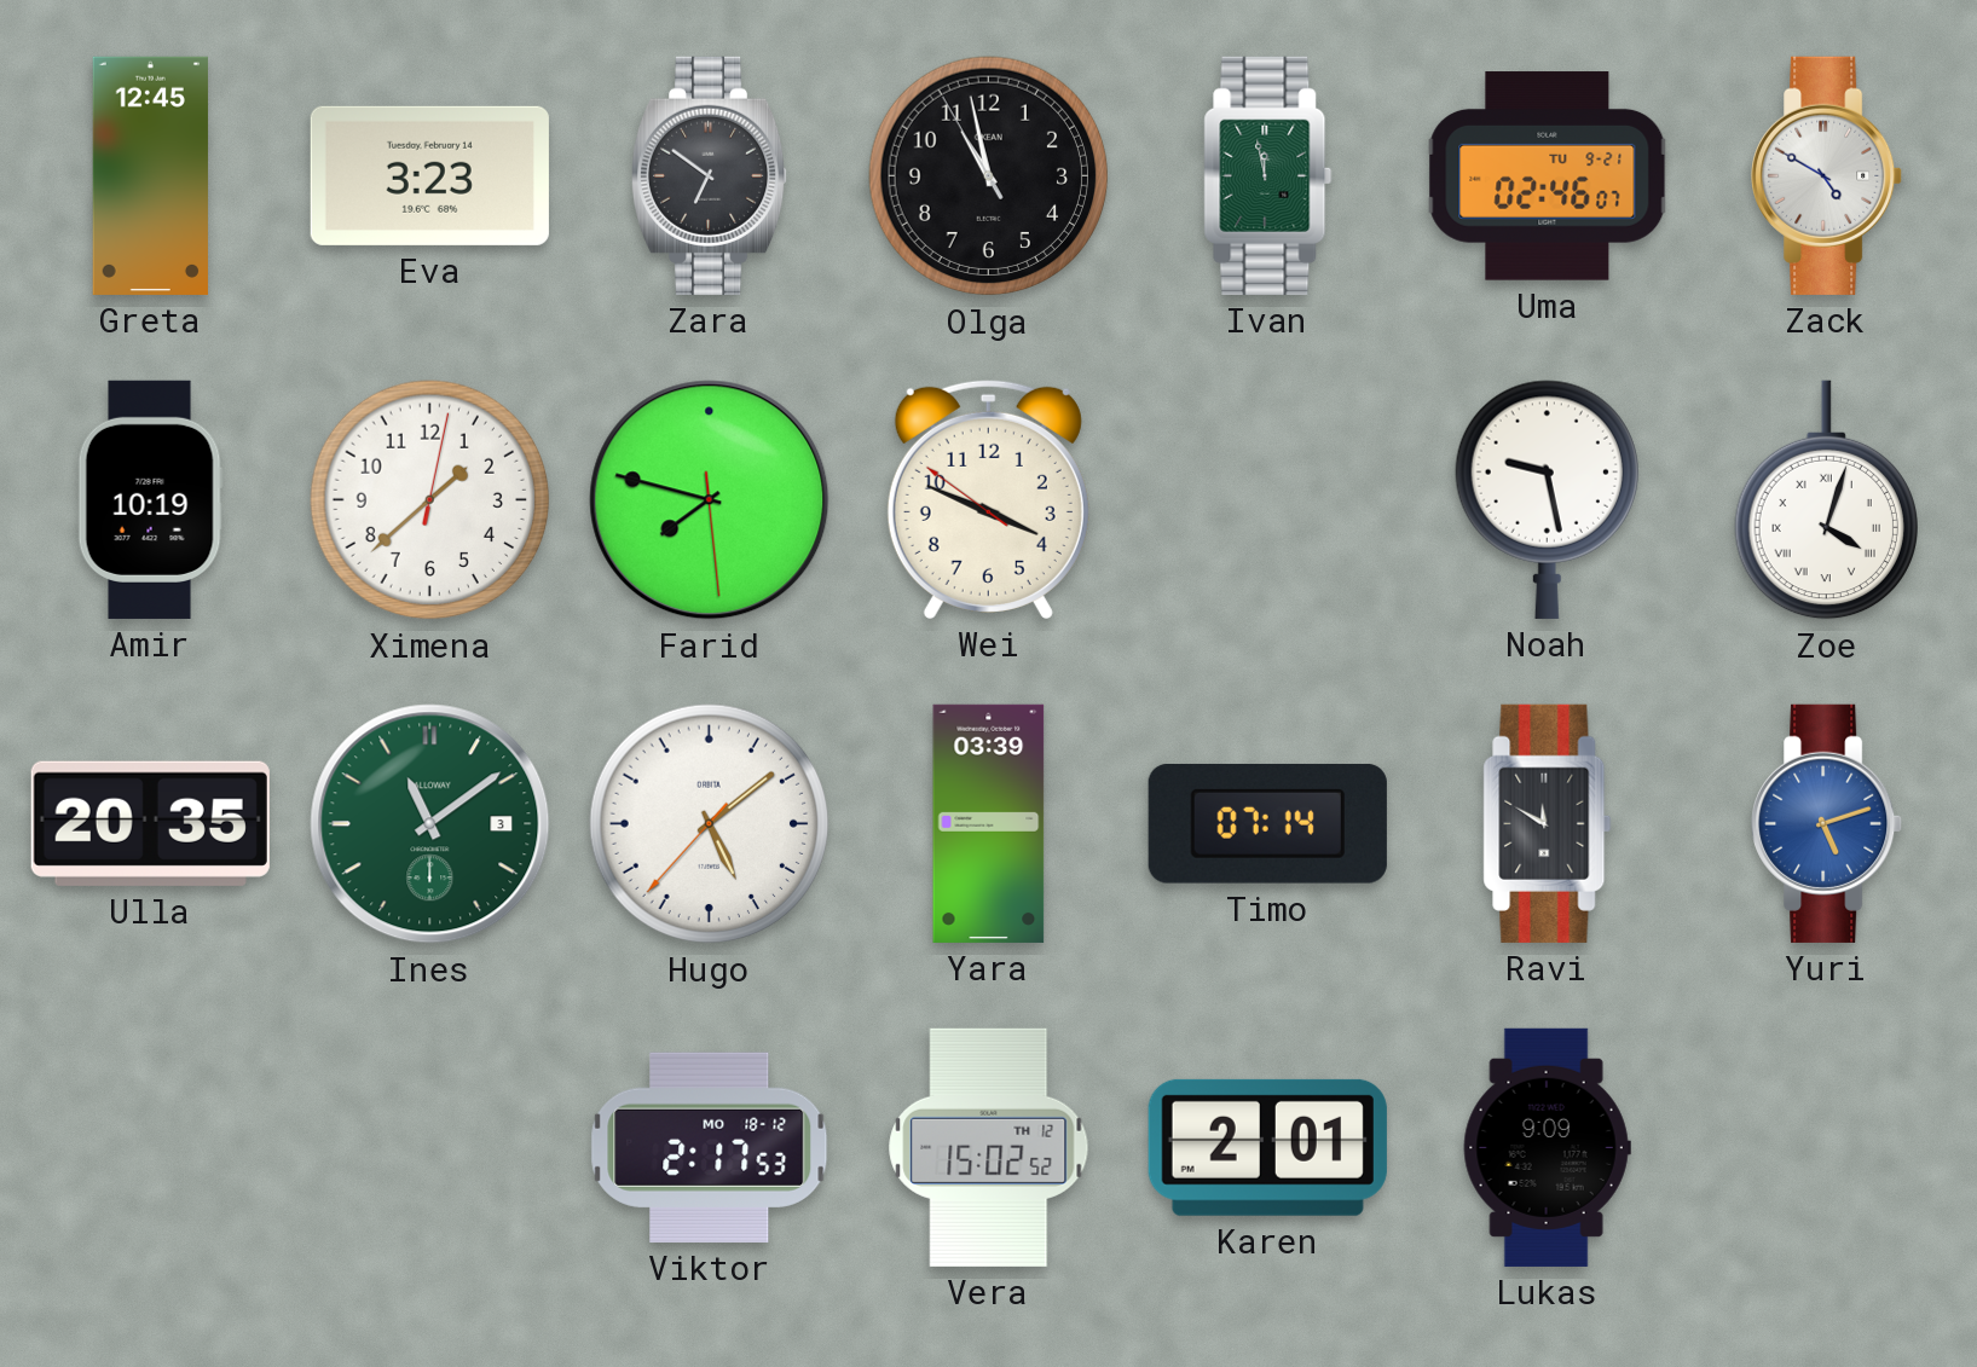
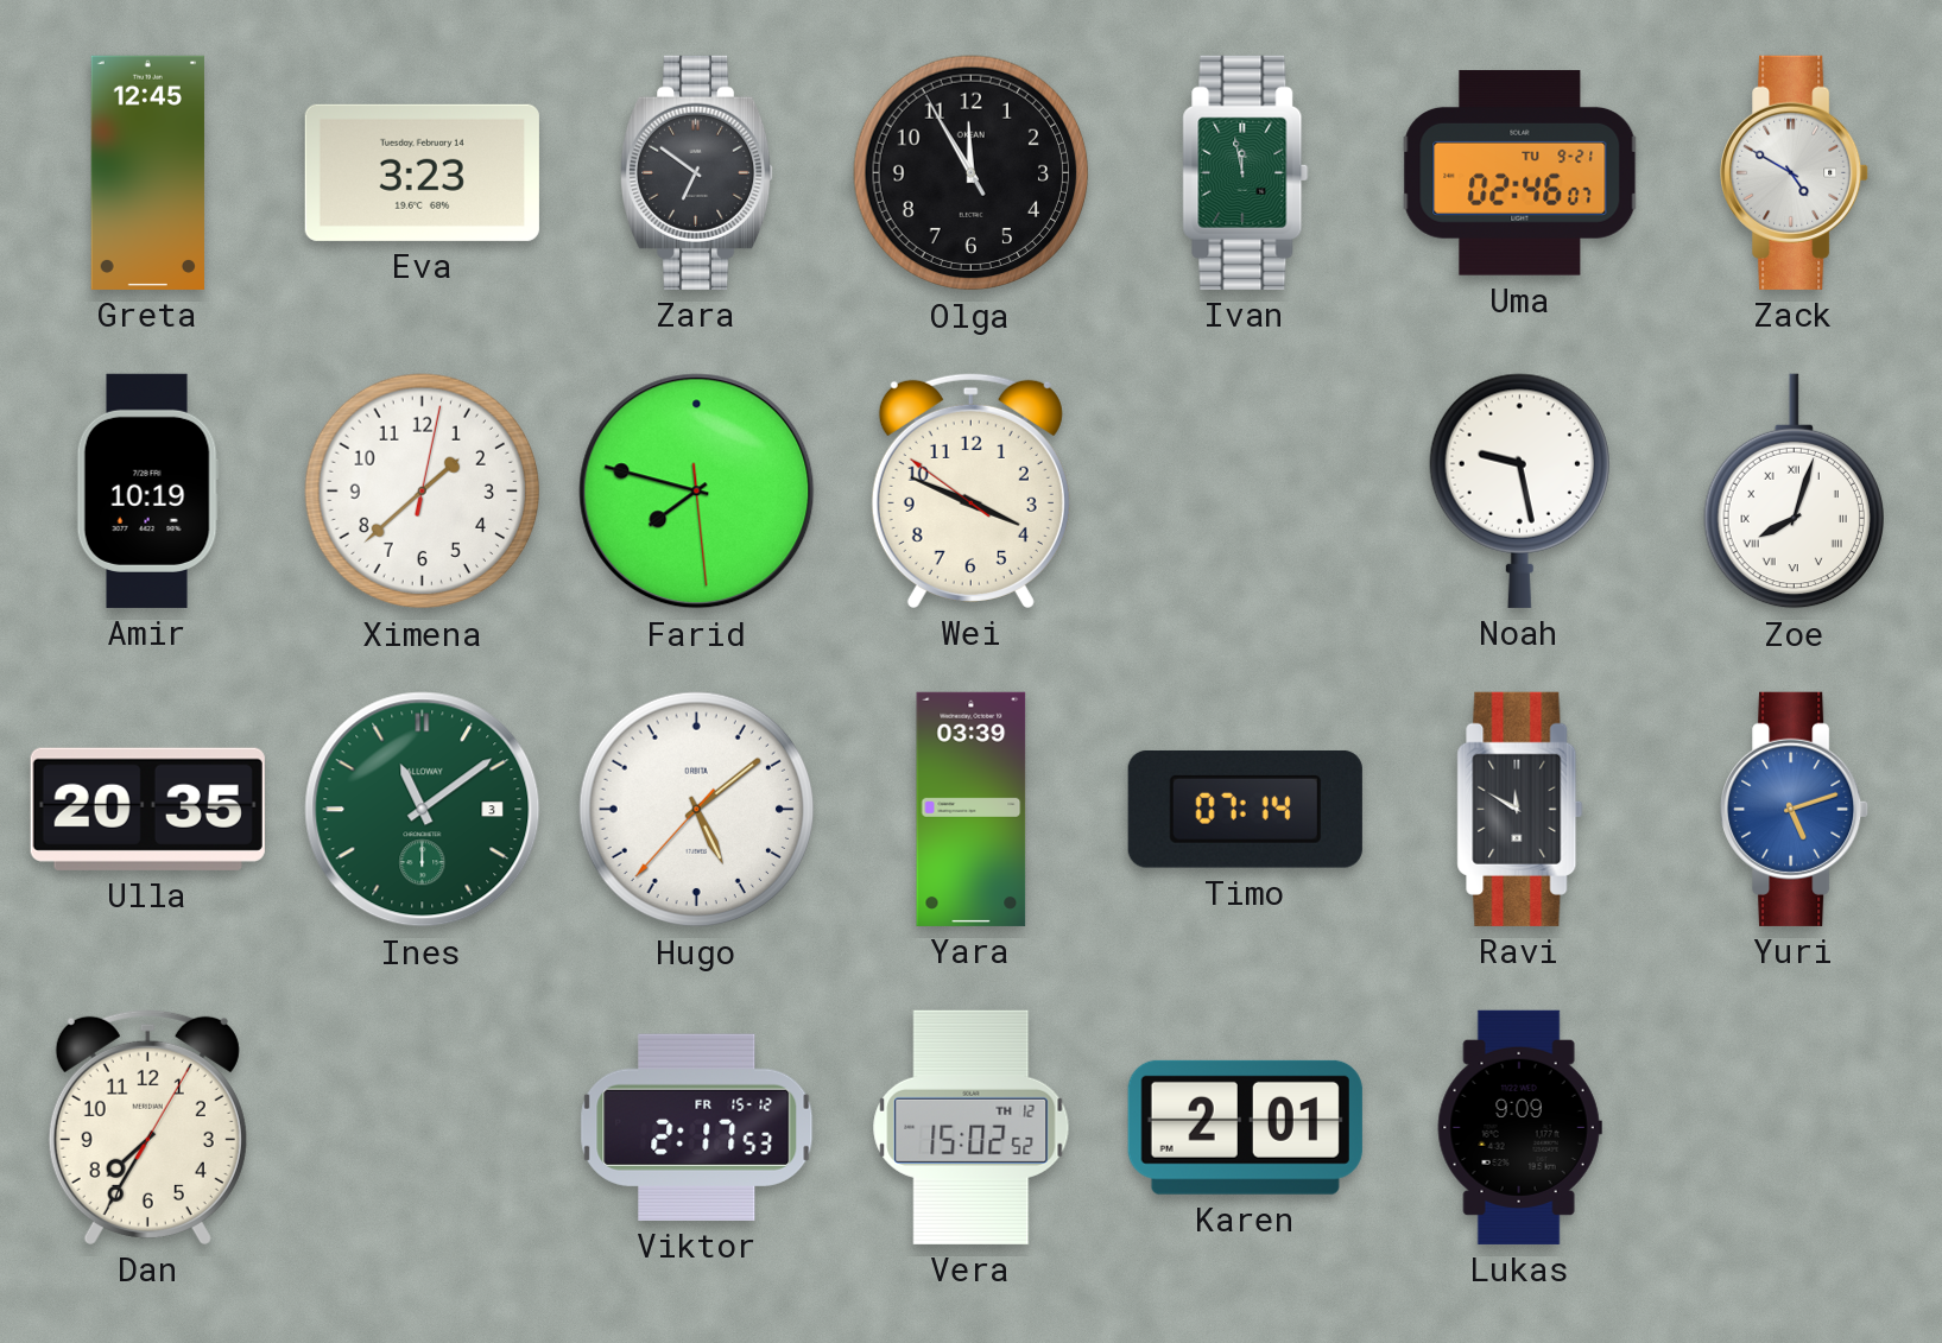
Olga: 10:57 -> 11:54
Zoe: 4:03 -> 8:03
Dan: none -> 7:35
Viktor date: MO 18-12 -> FR 15-12
